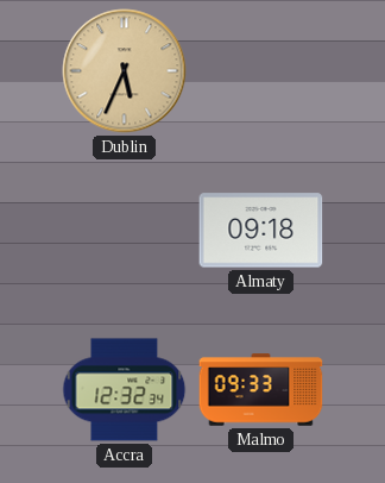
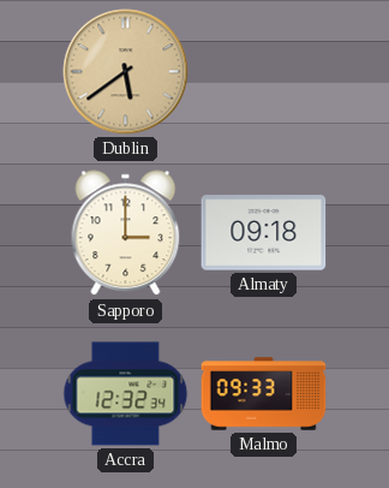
Dublin: 5:34 -> 5:39
Sapporo: none -> 3:00
